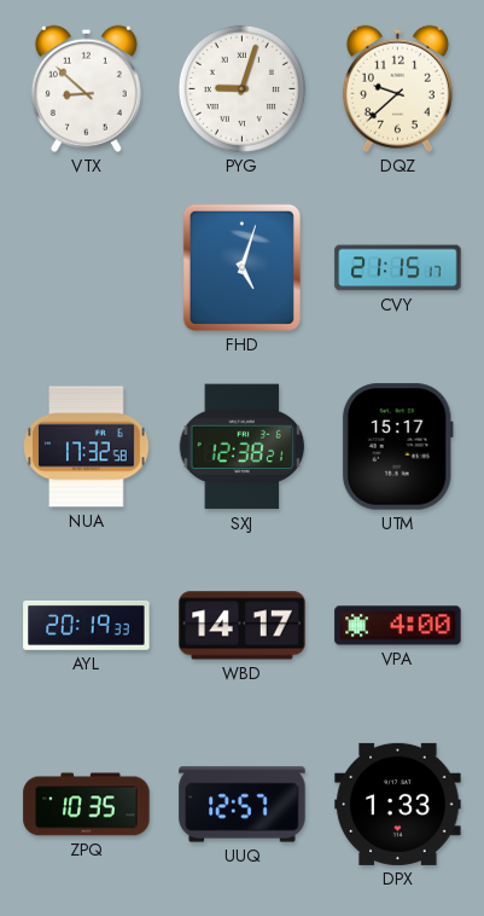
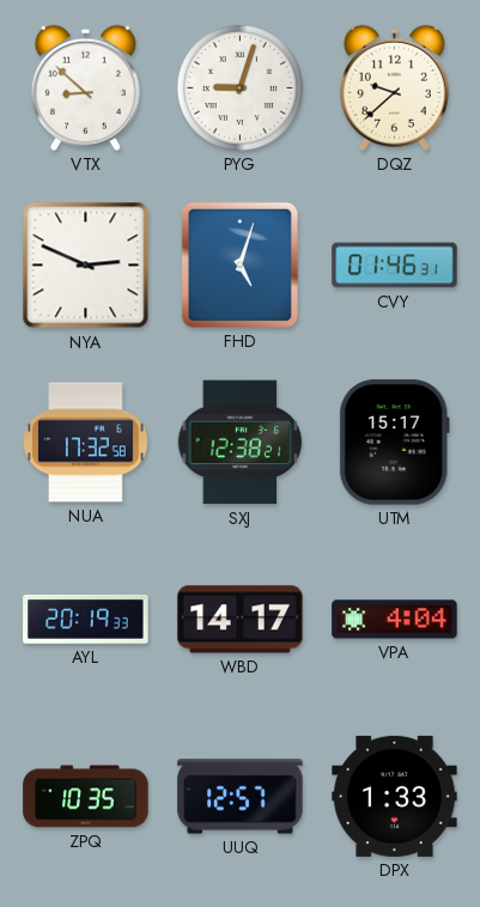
NYA: none -> 2:49
CVY: 21:15 -> 01:46
VPA: 4:00 -> 4:04
